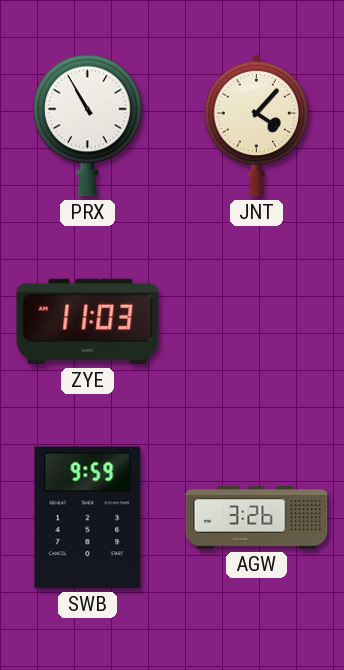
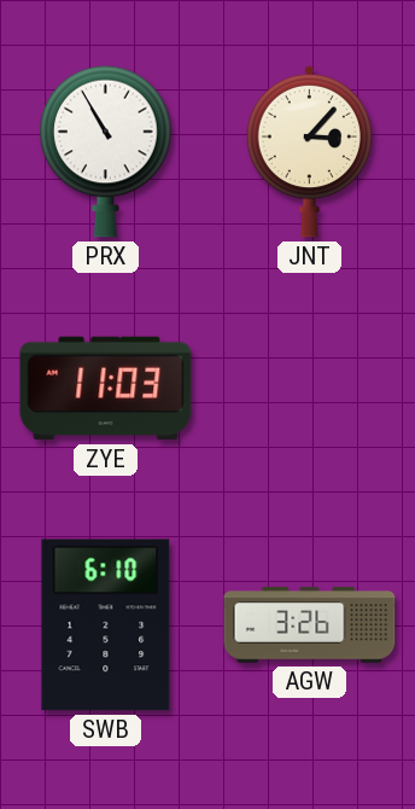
JNT: 4:07 -> 3:07
SWB: 9:59 -> 6:10
